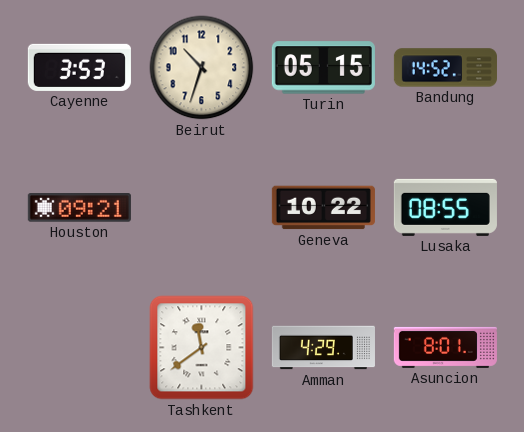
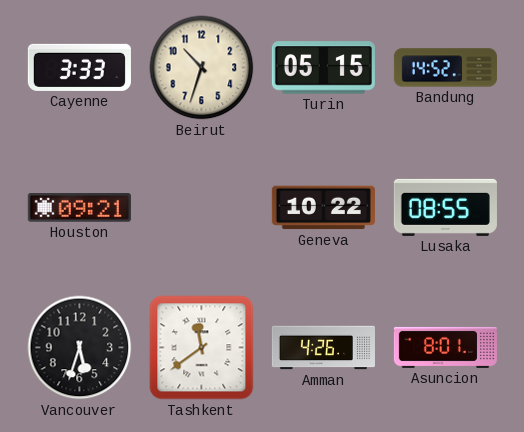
Cayenne: 3:53 -> 3:33
Vancouver: none -> 5:33
Amman: 4:29 -> 4:26
